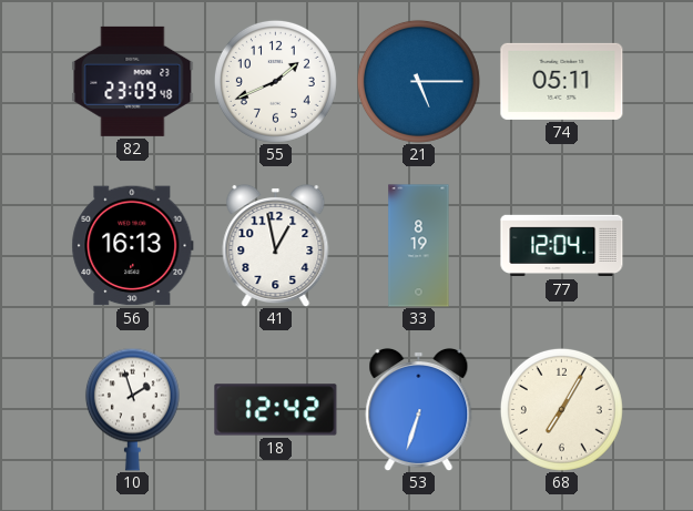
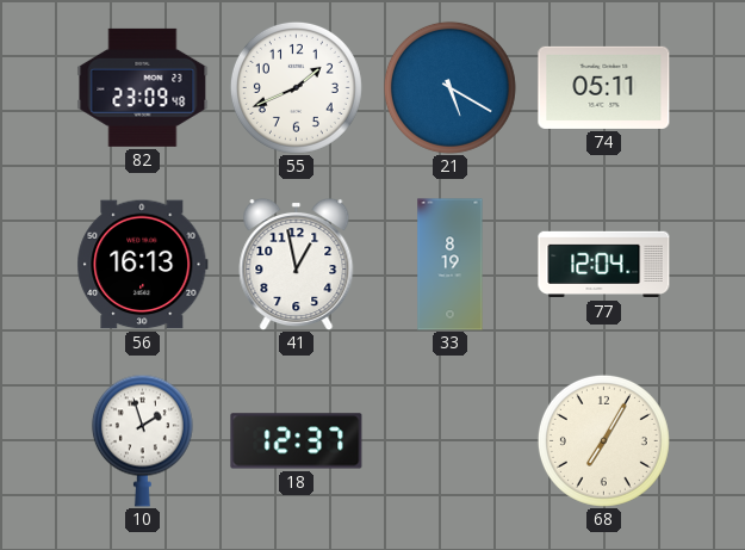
21: 5:15 -> 5:20
18: 12:42 -> 12:37
53: 6:33 -> none
